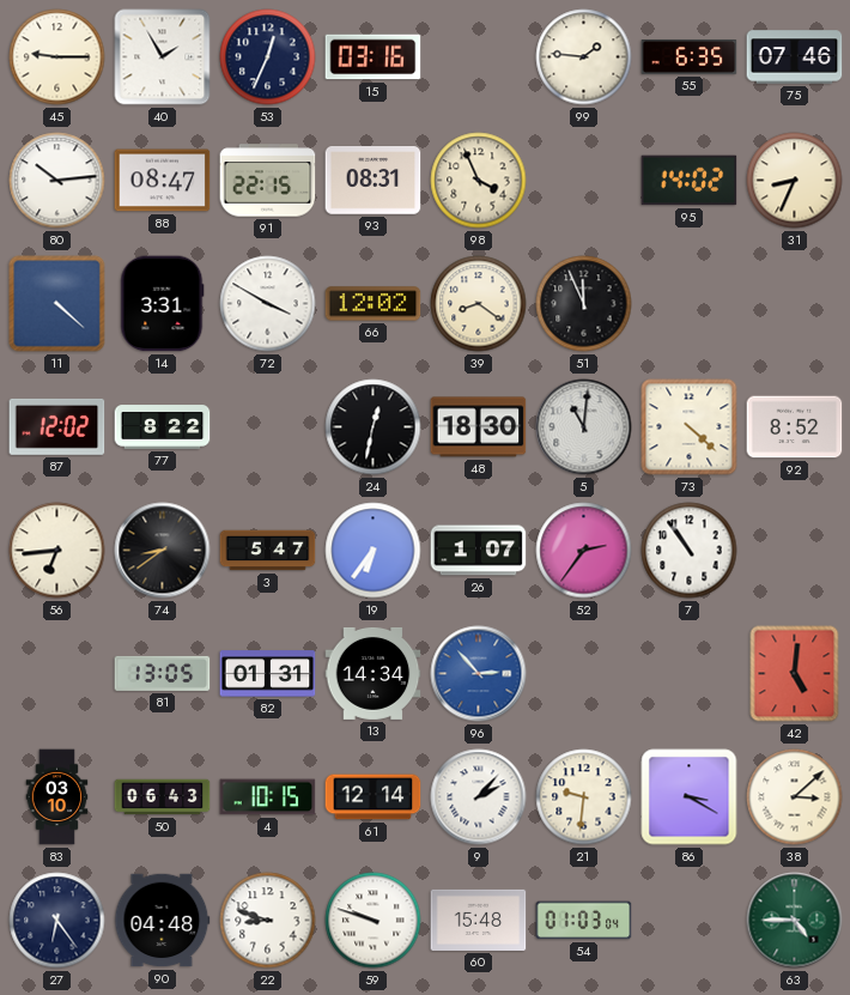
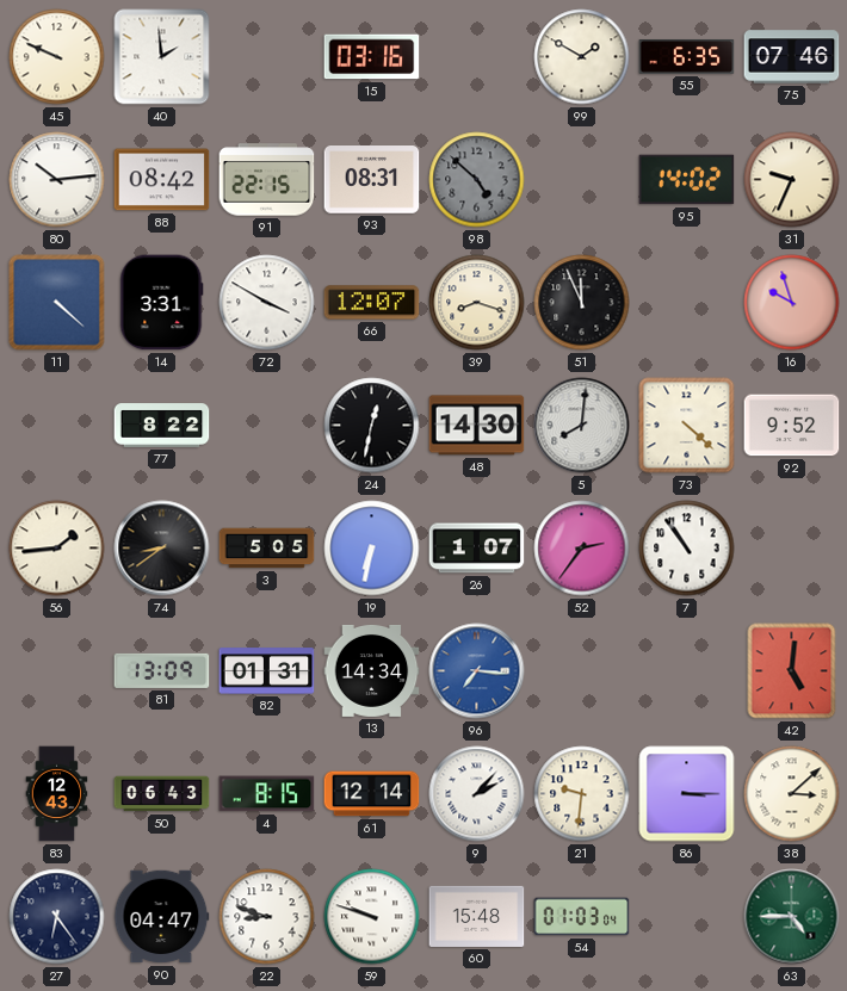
45: 9:15 -> 9:49
40: 1:55 -> 1:59
53: 12:34 -> none
99: 1:46 -> 1:50
88: 08:47 -> 08:42
98: 3:56 -> 4:52
98 dial: cream -> grey
31: 8:34 -> 9:34
66: 12:02 -> 12:07
39: 8:21 -> 8:18
16: none -> 9:57
87: 12:02 -> none
48: 18:30 -> 14:30
5: 11:01 -> 8:01
92: 8:52 -> 9:52
56: 6:44 -> 1:44
3: 5:47 -> 5:05
19: 6:36 -> 6:32
81: 13:05 -> 13:09
96: 2:53 -> 7:16
83: 03:10 -> 12:43
4: 10:15 -> 8:15
86: 3:20 -> 3:15
90: 04:48 -> 04:47
